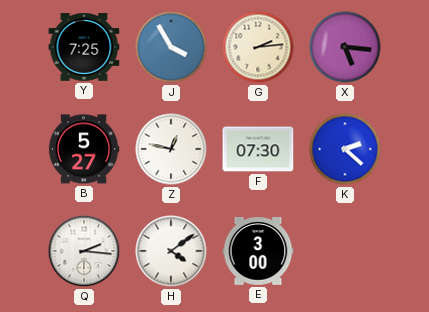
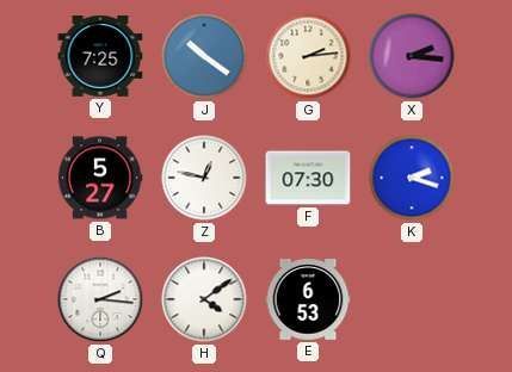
J: 3:55 -> 10:21
X: 5:16 -> 2:16
K: 2:22 -> 2:18
E: 3:00 -> 6:53
